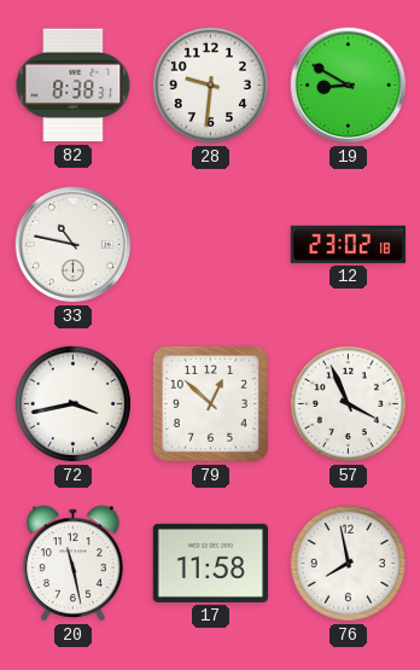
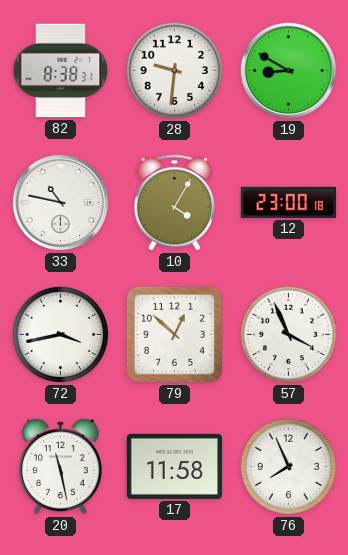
10: none -> 4:05
12: 23:02 -> 23:00
76: 7:58 -> 7:56
